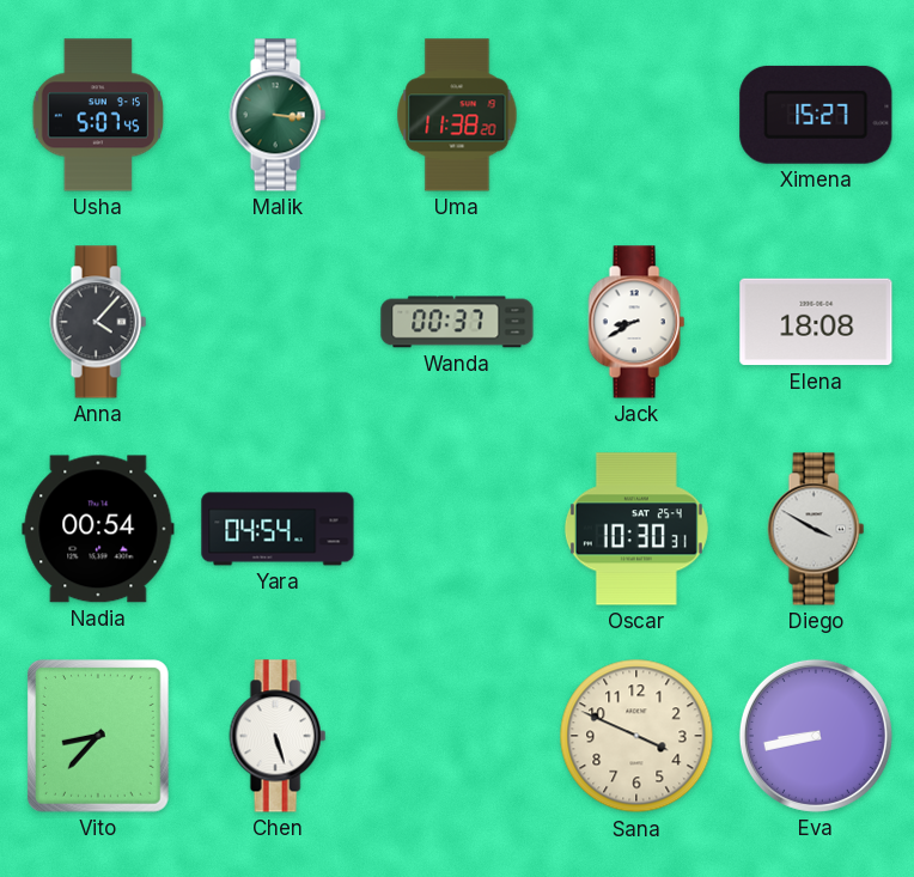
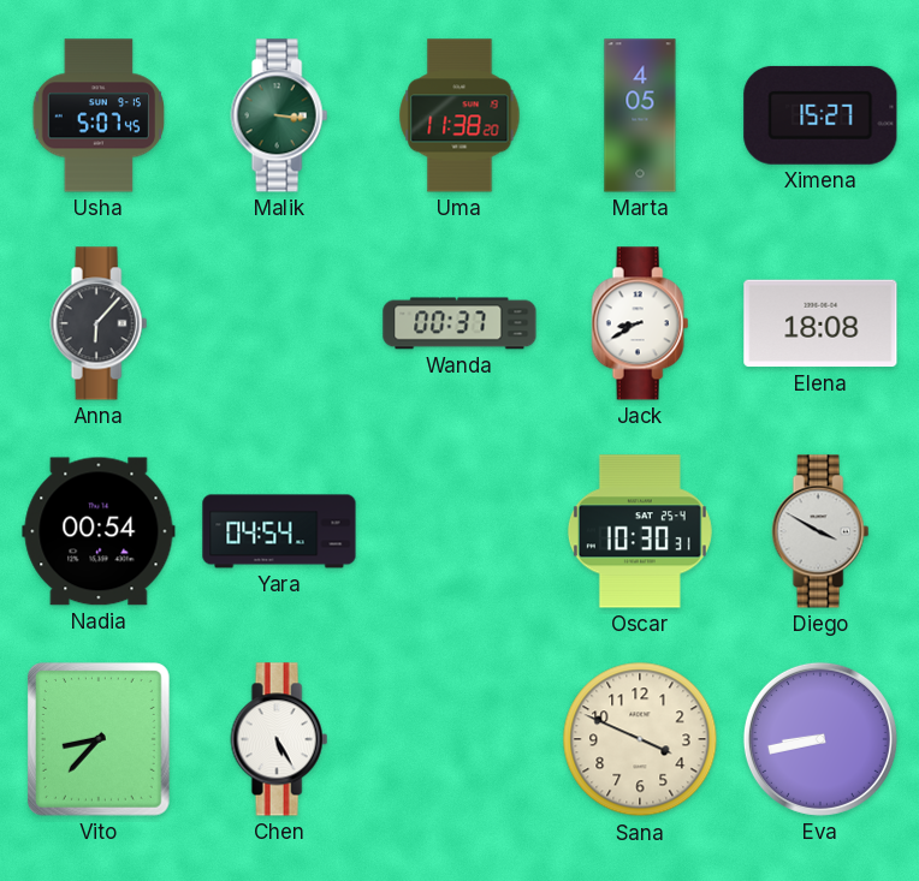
Marta: none -> 4:05
Anna: 4:07 -> 6:07
Chen: 5:27 -> 5:25
